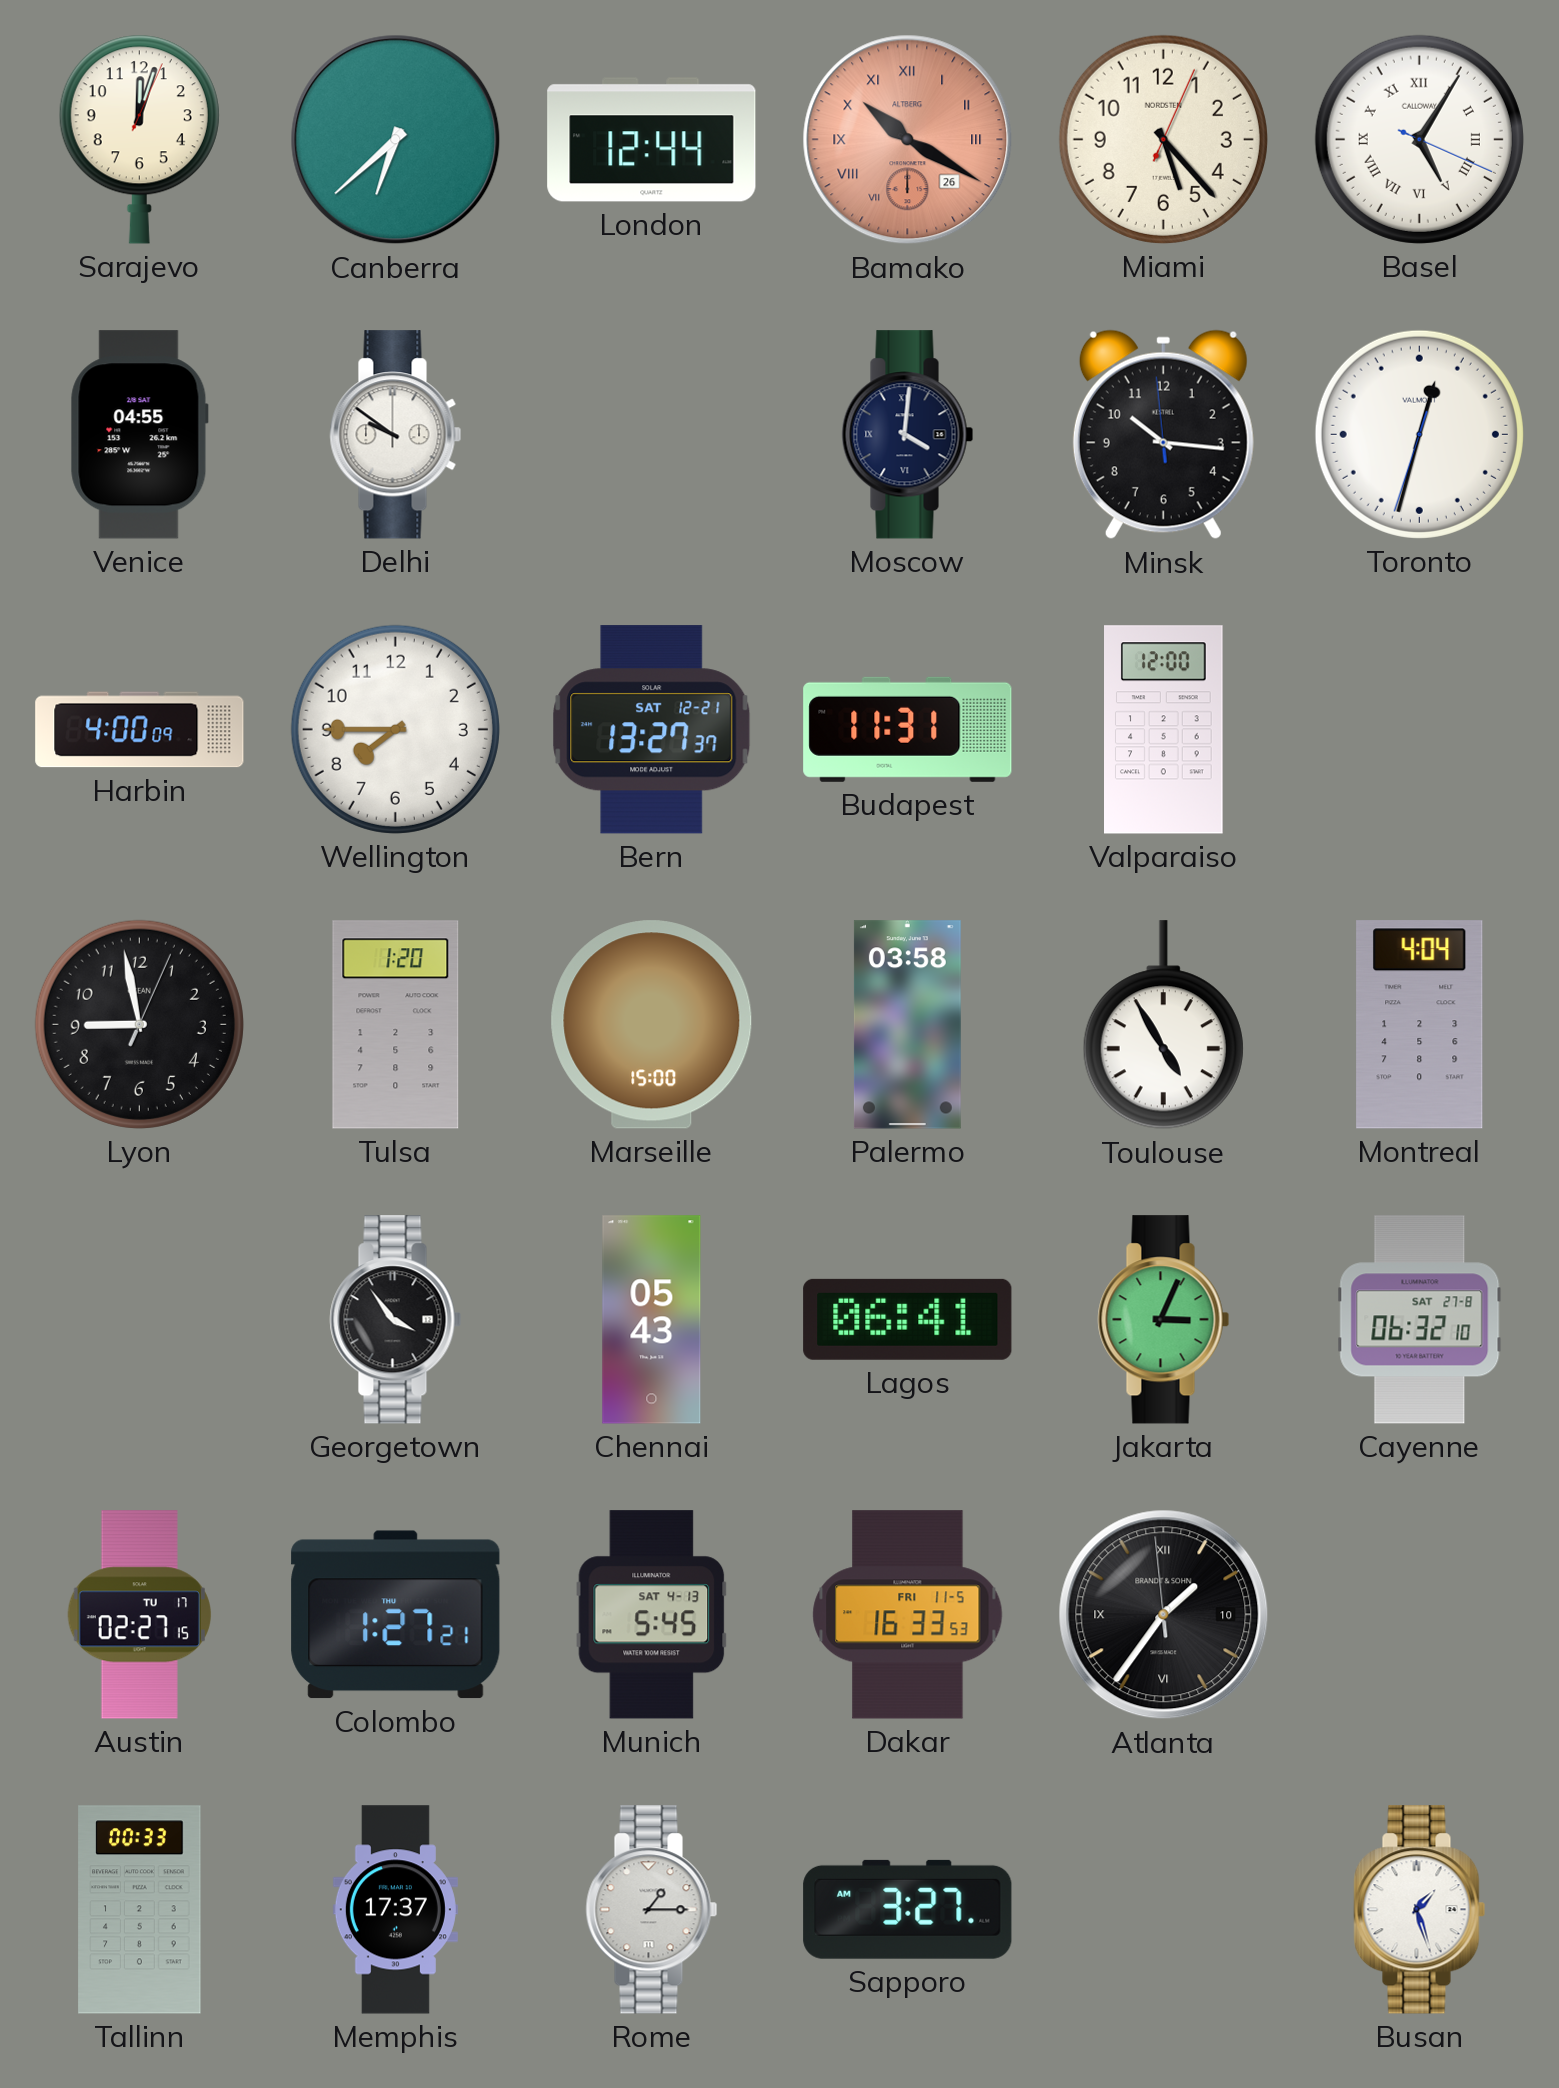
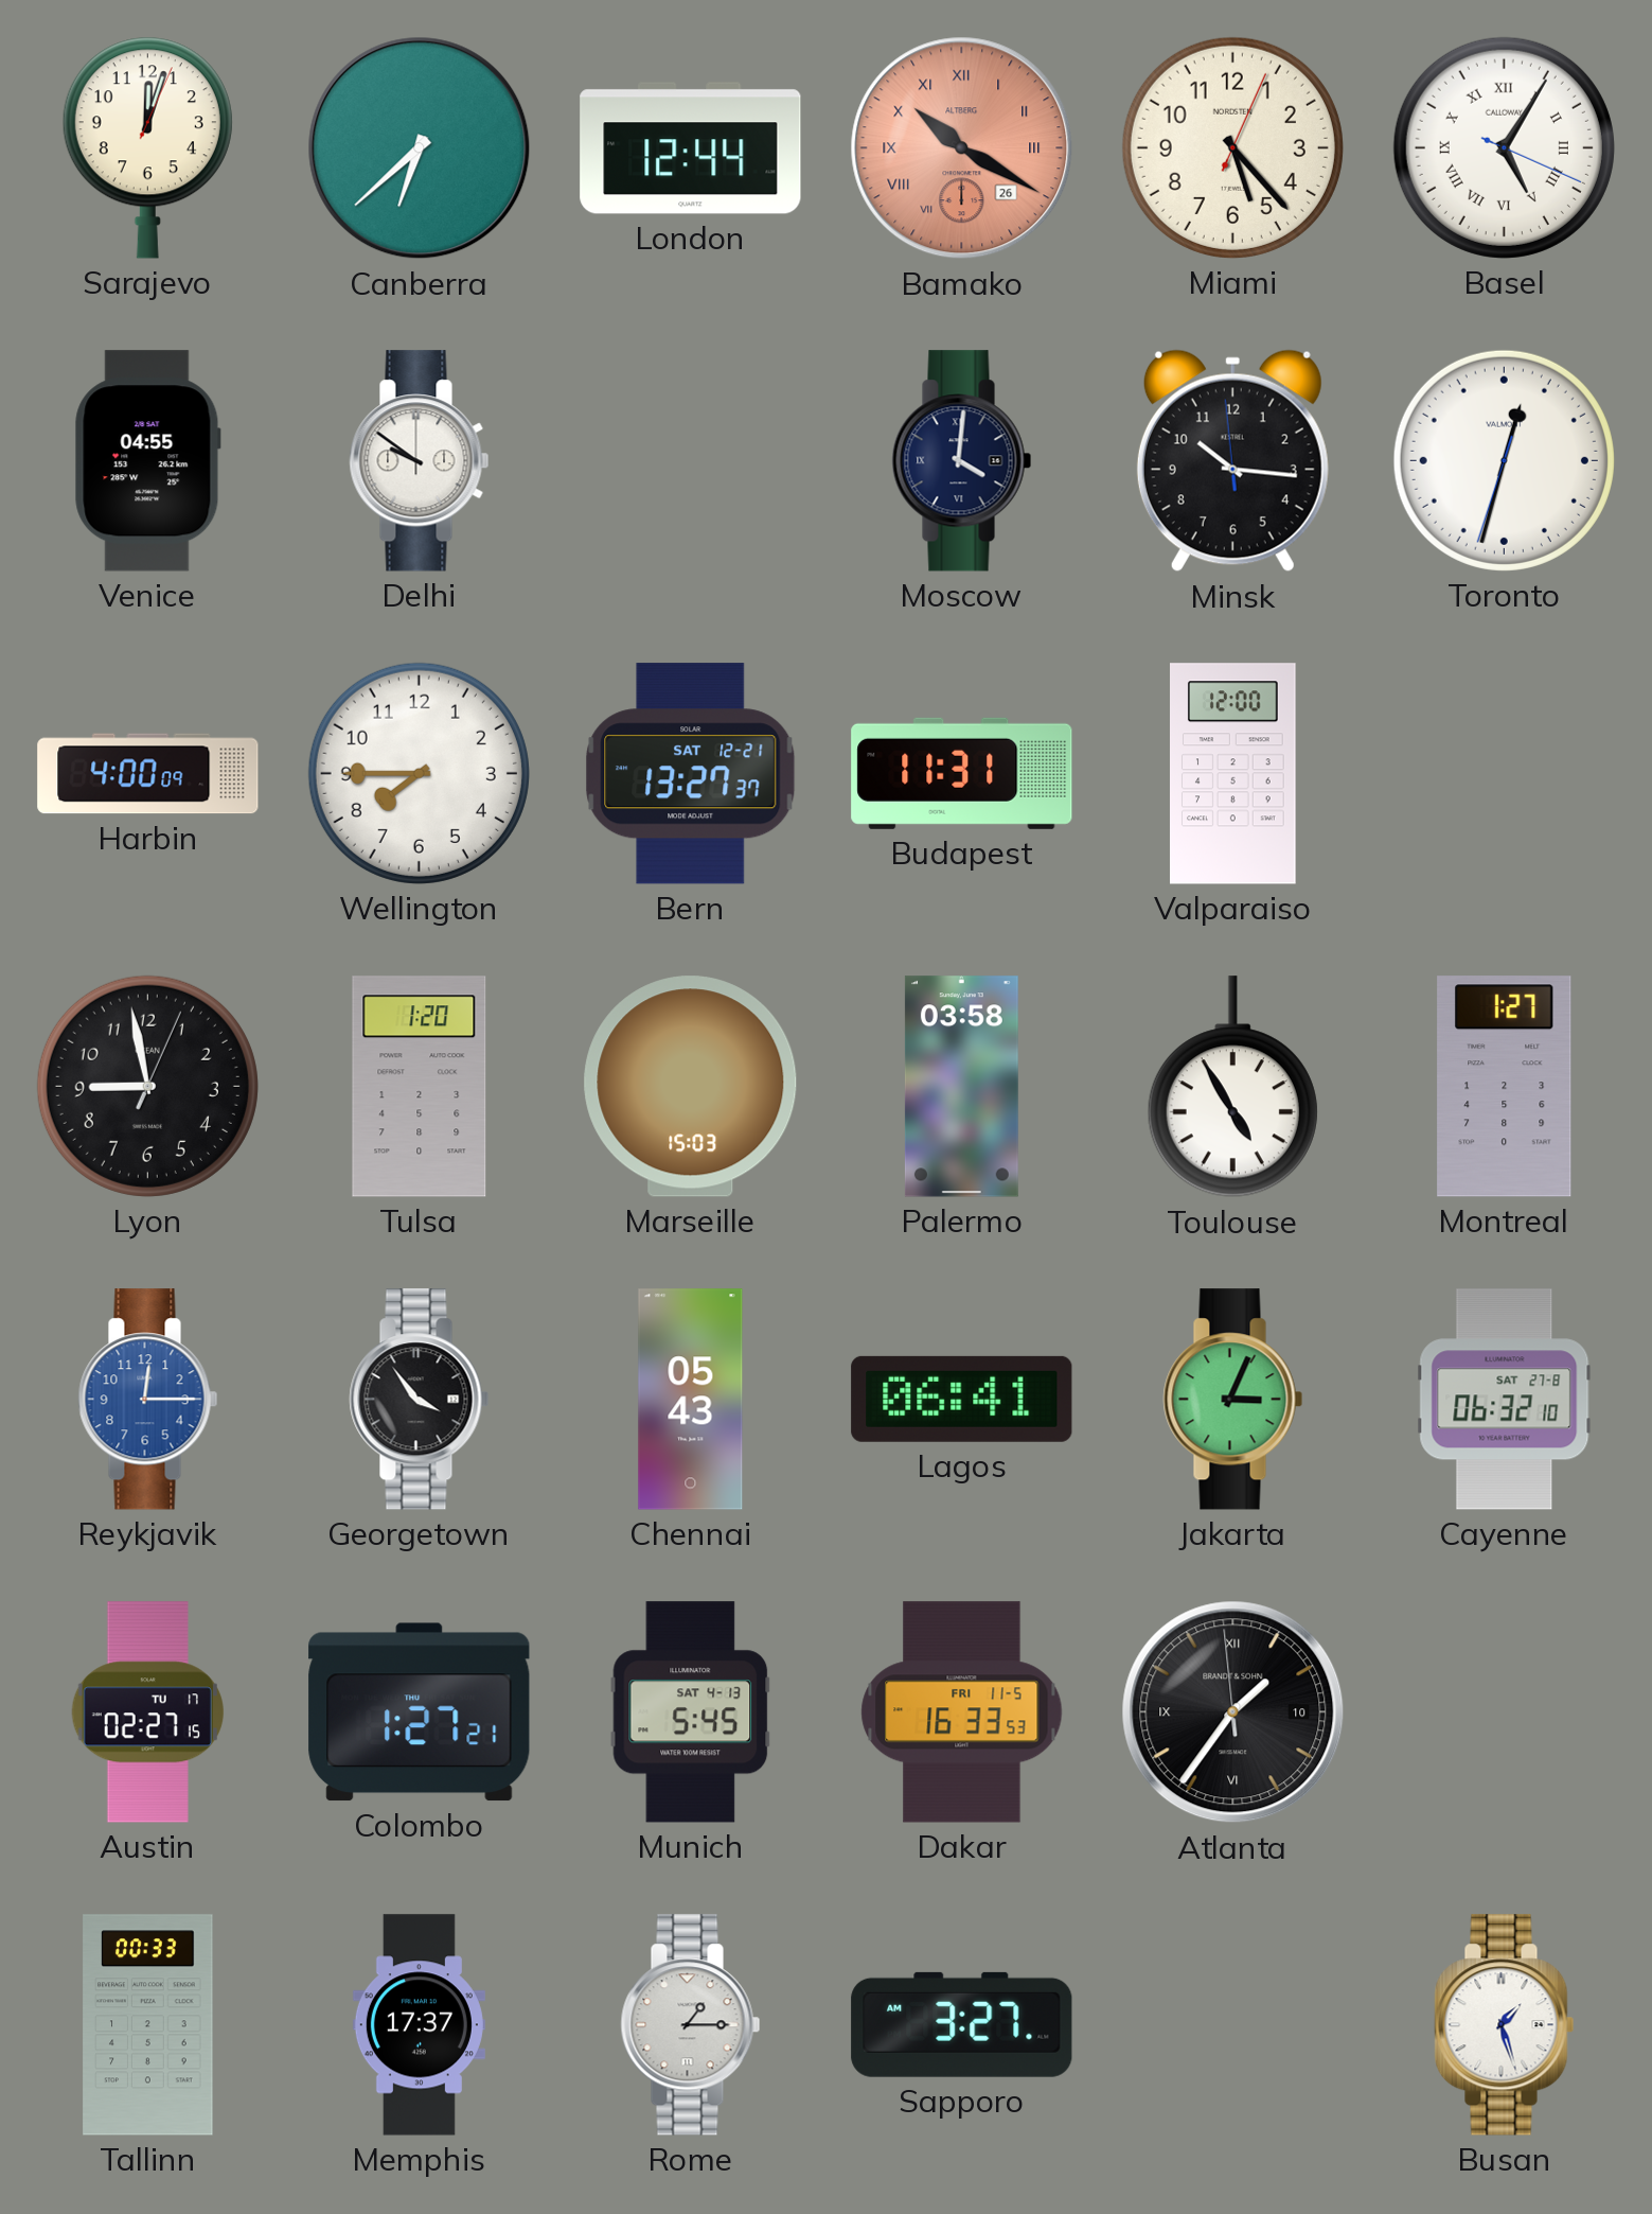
Marseille: 15:00 -> 15:03
Montreal: 4:04 -> 1:27
Reykjavik: none -> 12:15
